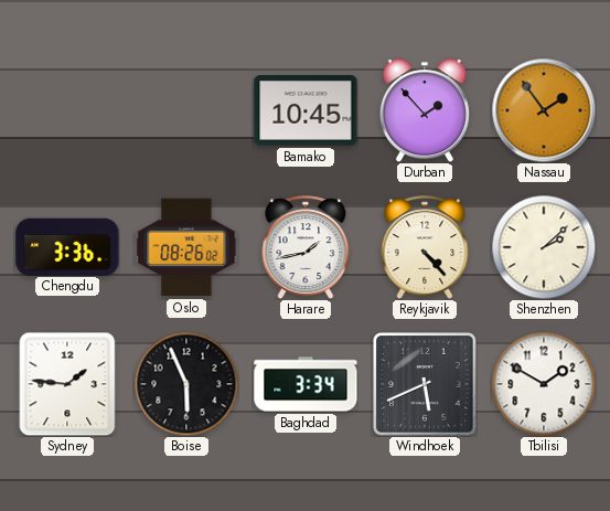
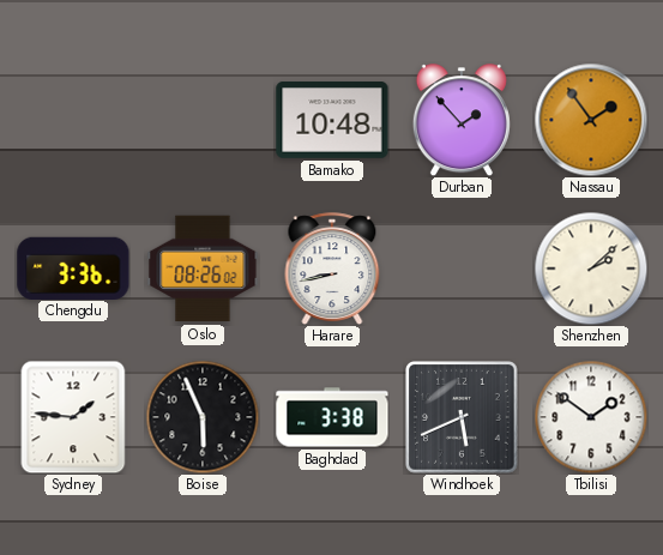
Bamako: 10:45 -> 10:48
Harare: 1:43 -> 8:43
Reykjavik: 4:23 -> none
Baghdad: 3:34 -> 3:38
Tbilisi: 1:50 -> 1:51
